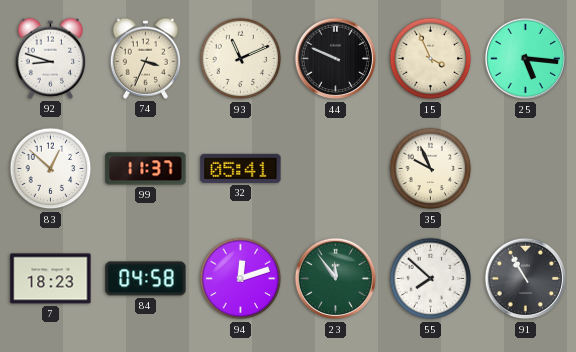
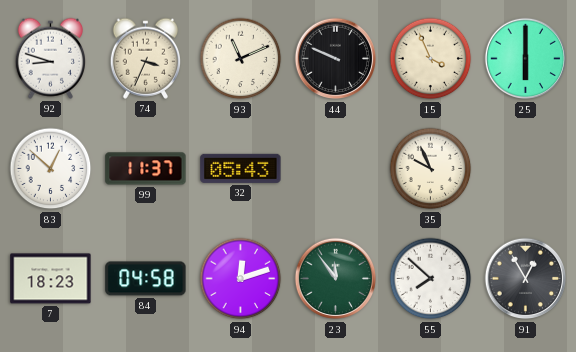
25: 5:16 -> 6:00
32: 05:41 -> 05:43
91: 10:55 -> 12:55
